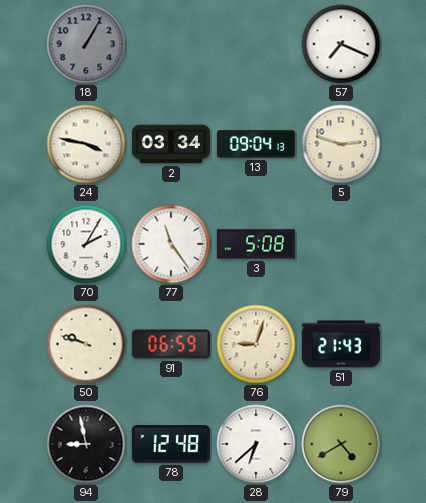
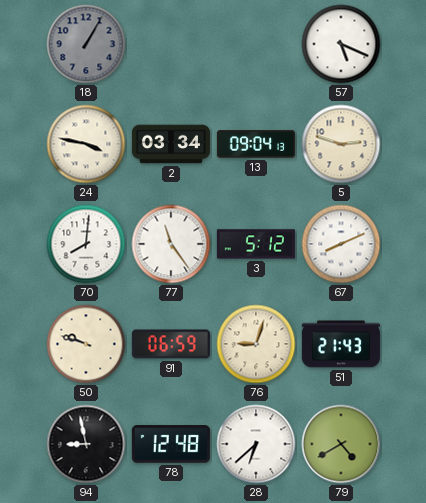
57: 7:19 -> 5:19
70: 2:05 -> 8:01
3: 5:08 -> 5:12
67: none -> 8:11
